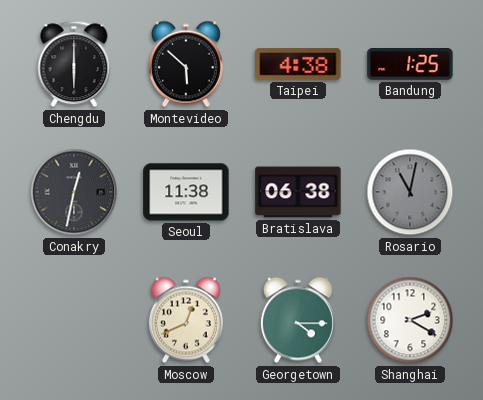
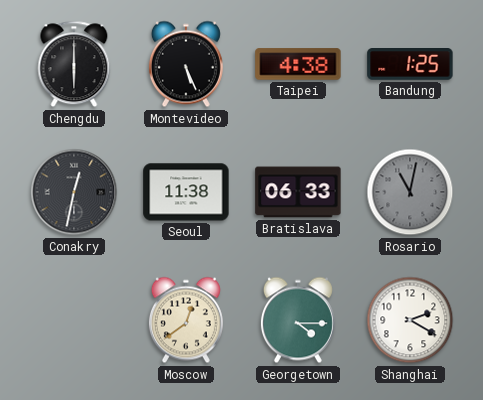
Montevideo: 5:52 -> 5:26
Bratislava: 06:38 -> 06:33
Moscow: 12:41 -> 12:39
